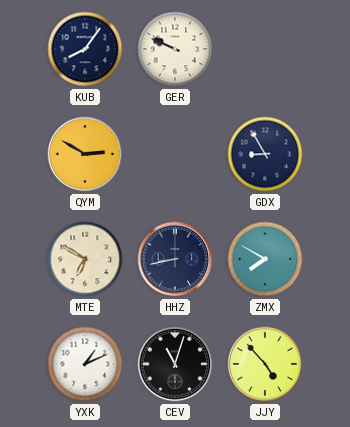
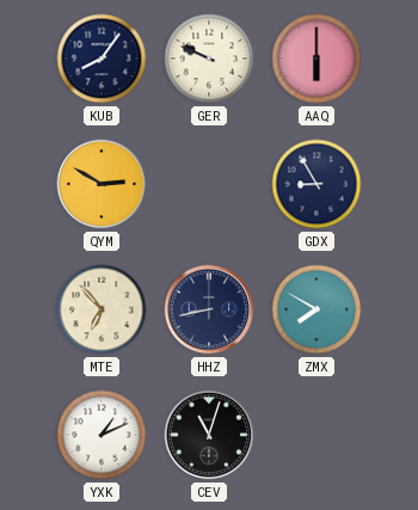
AAQ: none -> 6:00
MTE: 6:50 -> 6:53
JJY: 4:53 -> none
